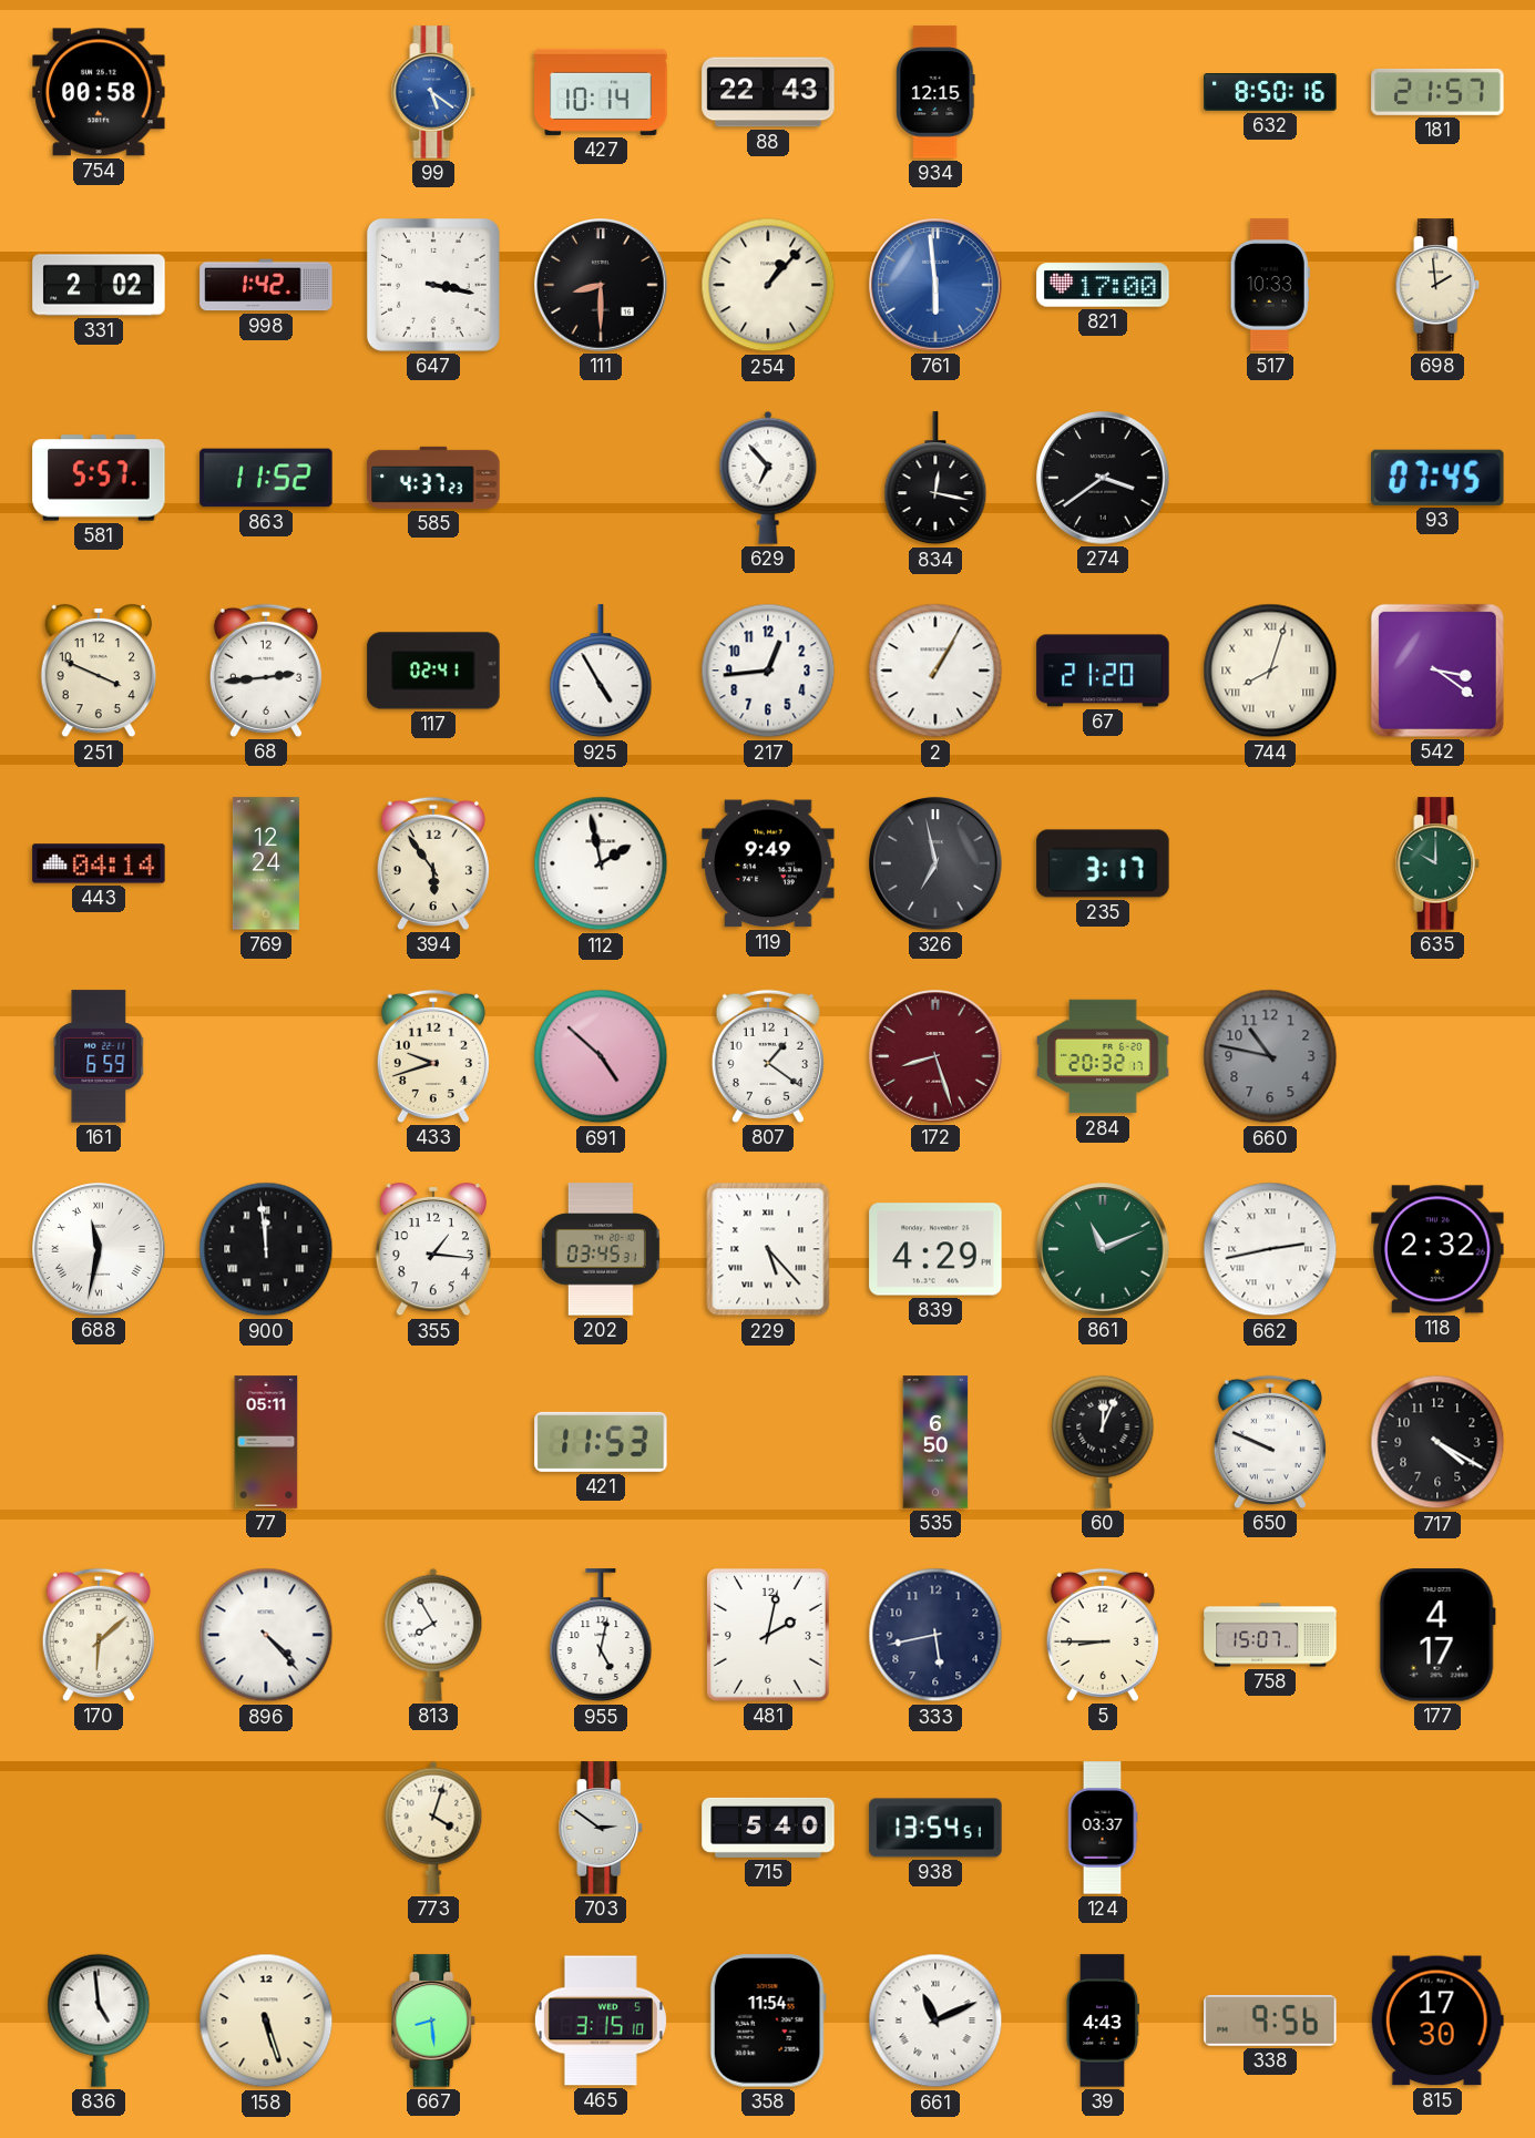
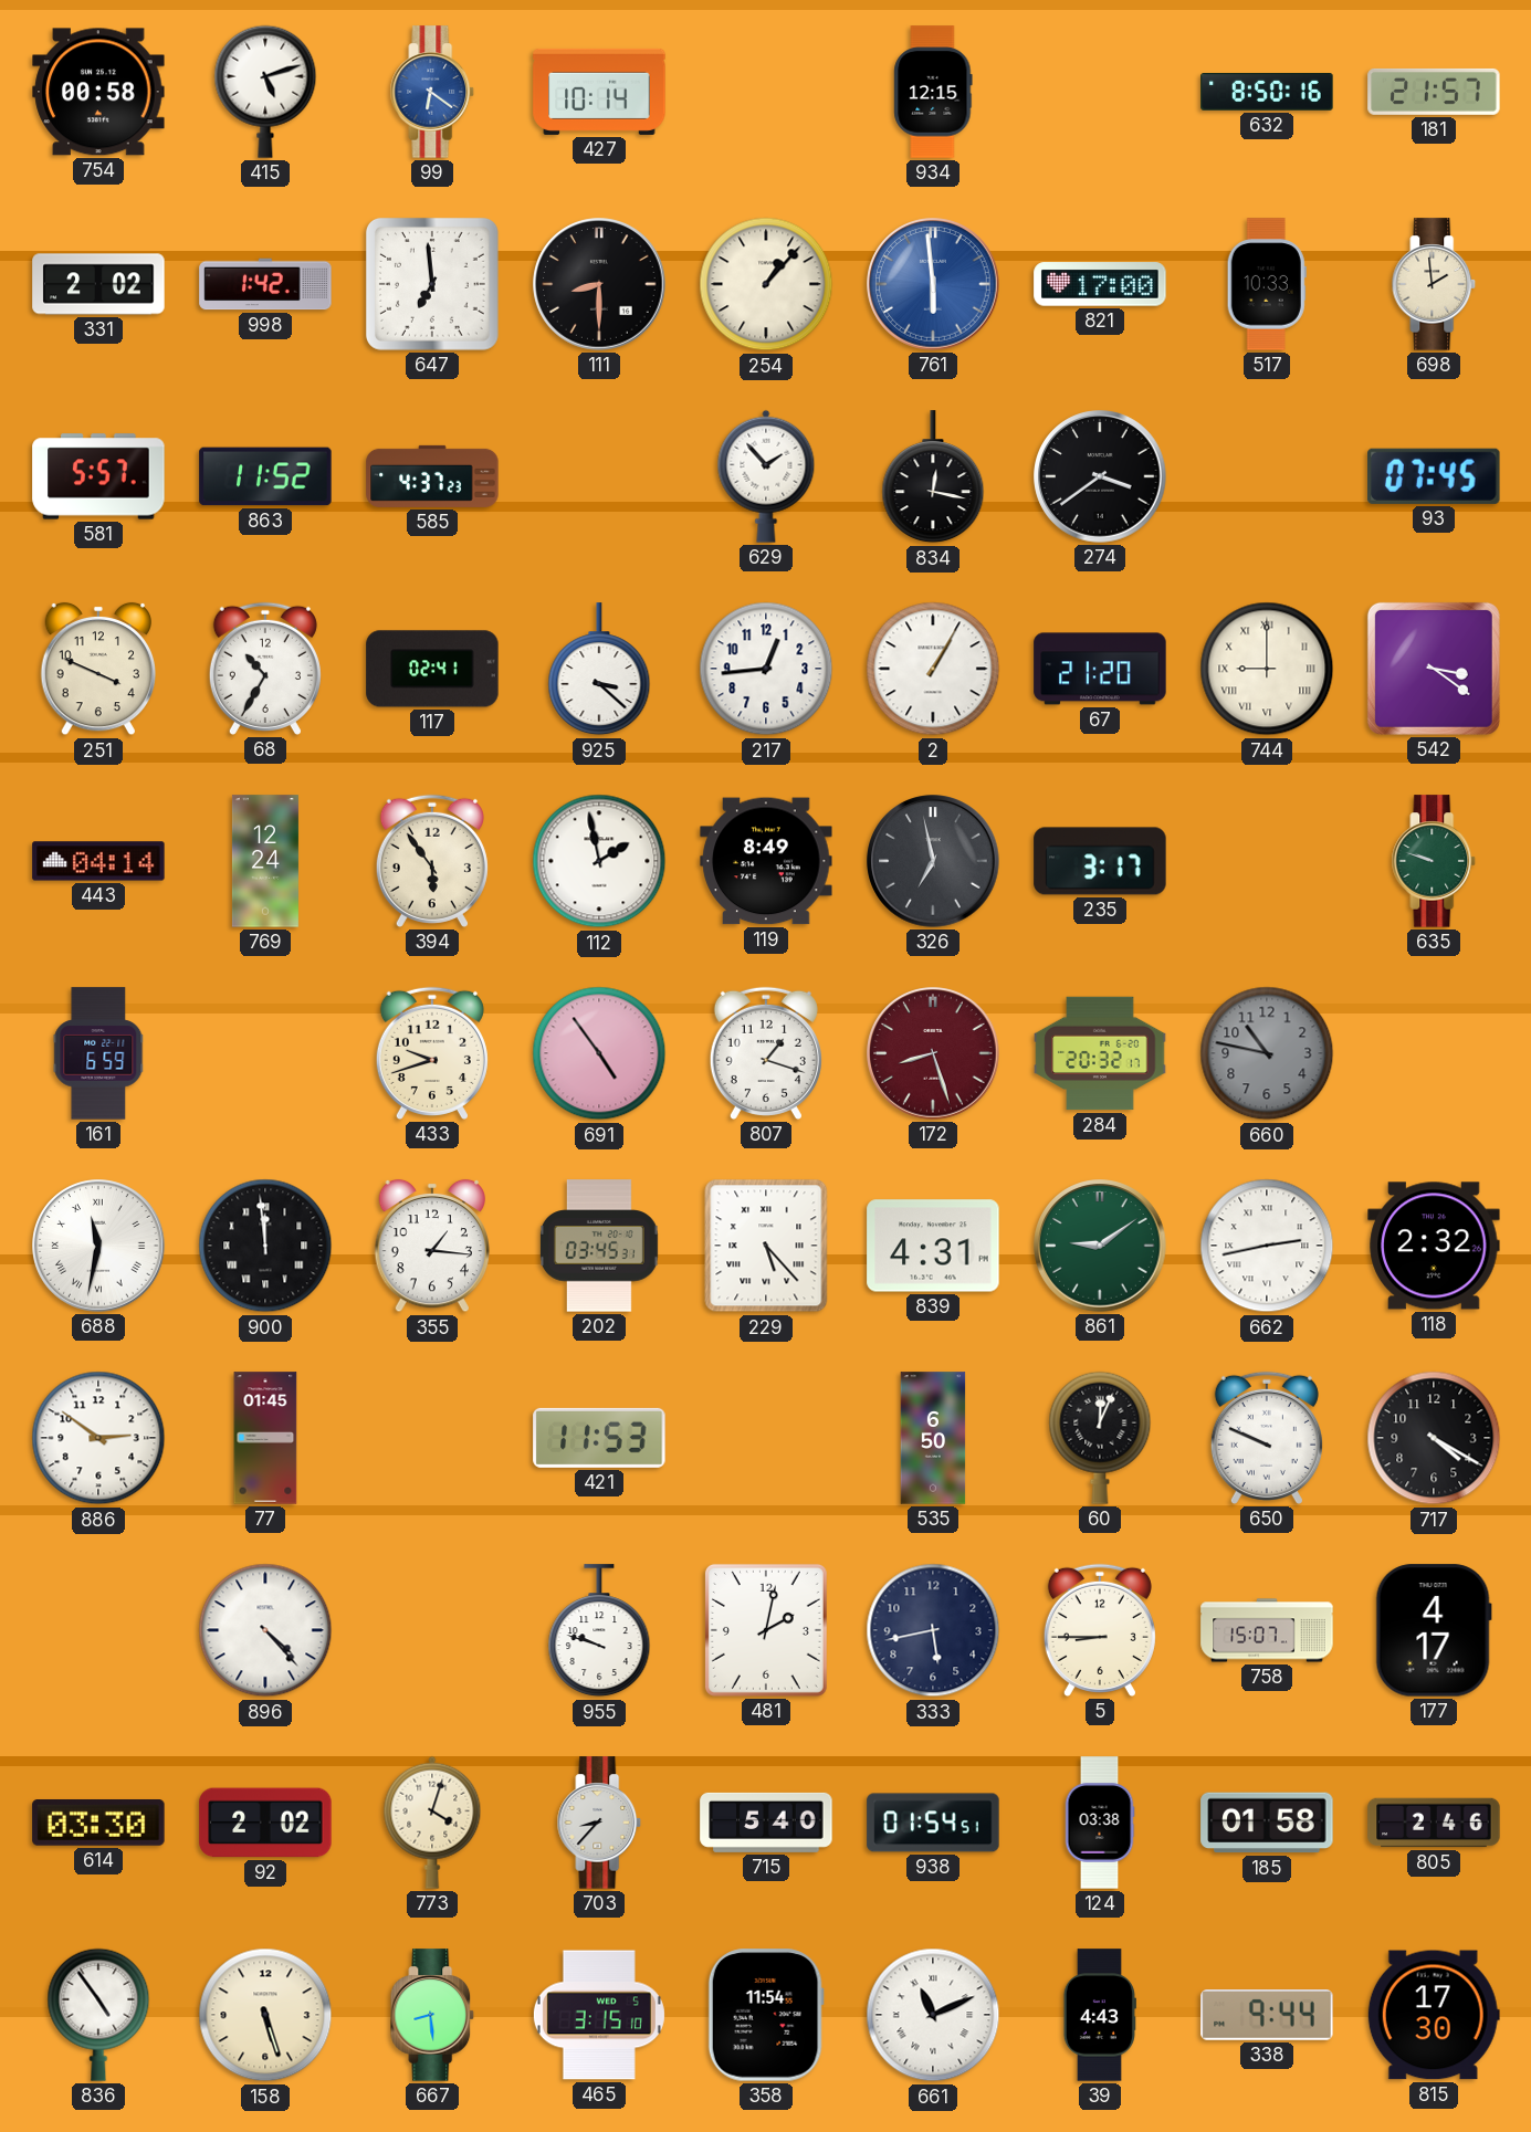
415: none -> 5:12
99: 5:21 -> 6:21
88: 22:43 -> none
647: 3:17 -> 6:59
629: 6:53 -> 1:53
68: 2:44 -> 10:35
925: 4:55 -> 3:22
744: 8:03 -> 9:00
119: 9:49 -> 8:49
635: 10:00 -> 9:48
691: 4:52 -> 4:54
807: 1:21 -> 1:18
839: 4:29 -> 4:31
861: 11:11 -> 9:09
886: none -> 2:51
77: 05:11 -> 01:45
170: 6:08 -> none
813: 7:55 -> none
955: 5:02 -> 9:48
614: none -> 03:30
92: none -> 2:02
703: 2:51 -> 8:37
938: 13:54 -> 01:54
124: 03:37 -> 03:38
185: none -> 01:58
805: none -> 2:46
836: 4:59 -> 4:54
338: 9:56 -> 9:44
